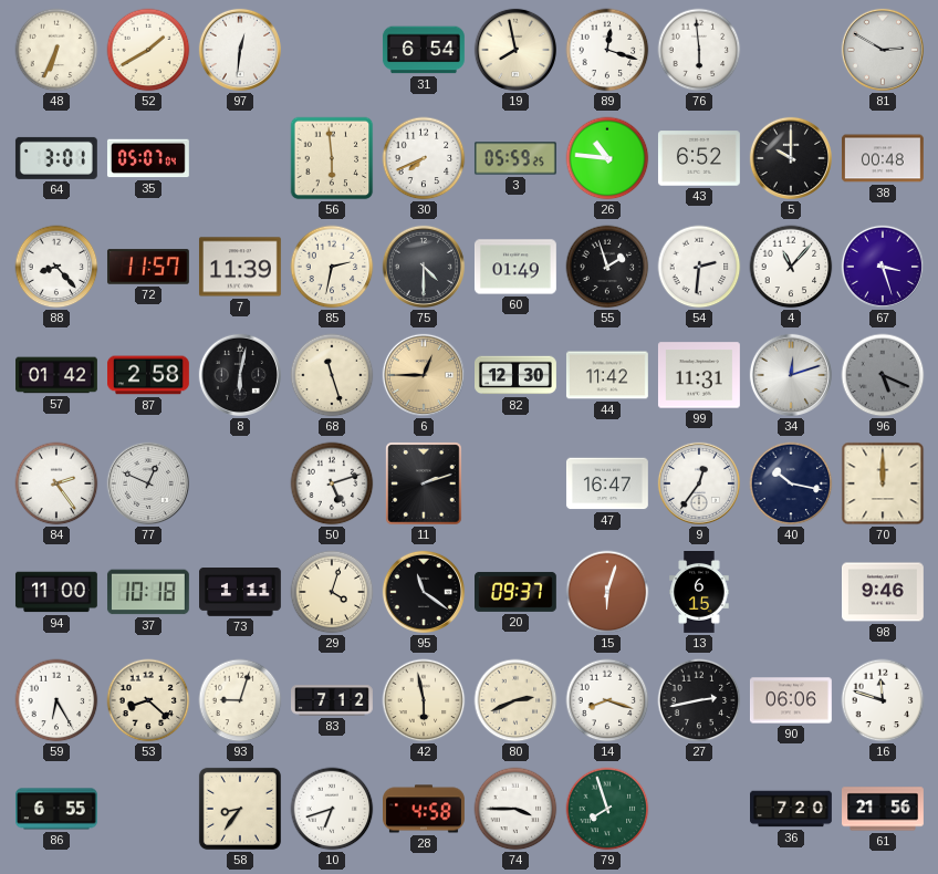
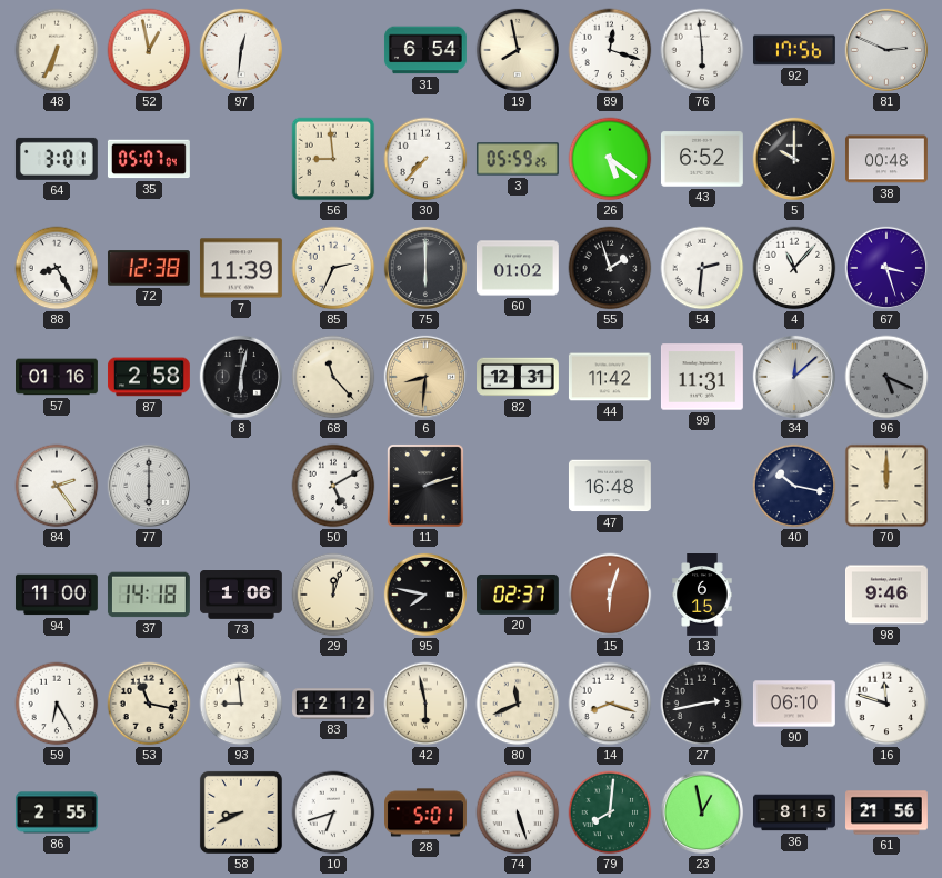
52: 1:40 -> 12:58
92: none -> 17:56
81: 2:50 -> 2:49
56: 5:59 -> 8:59
30: 7:41 -> 7:37
26: 10:46 -> 5:21
88: 8:23 -> 8:25
72: 11:57 -> 12:38
85: 2:32 -> 2:34
75: 4:30 -> 6:00
60: 01:49 -> 01:02
57: 01:42 -> 01:16
68: 11:27 -> 11:23
6: 12:45 -> 8:31
82: 12:30 -> 12:31
34: 12:12 -> 12:08
77: 12:49 -> 6:00
50: 5:12 -> 5:10
47: 16:47 -> 16:48
9: 12:36 -> none
37: 10:18 -> 14:18
73: 1:11 -> 1:06
29: 4:03 -> 12:03
95: 11:21 -> 7:47
20: 09:37 -> 02:37
53: 8:22 -> 11:17
93: 9:03 -> 8:59
83: 7:12 -> 12:12
80: 2:41 -> 11:41
90: 06:06 -> 06:10
86: 6:55 -> 2:55
58: 8:36 -> 8:41
28: 4:58 -> 5:01
74: 3:45 -> 5:27
79: 7:57 -> 8:01
23: none -> 12:58
36: 7:20 -> 8:15
